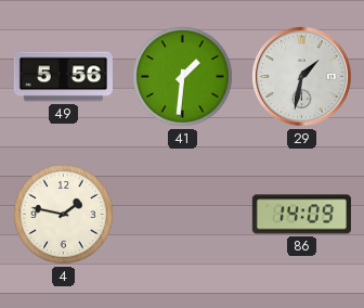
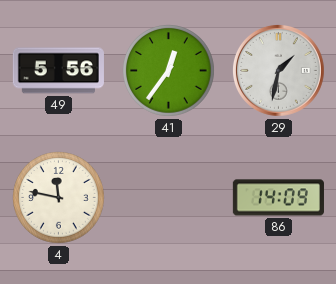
41: 1:31 -> 12:36
4: 1:47 -> 11:47
